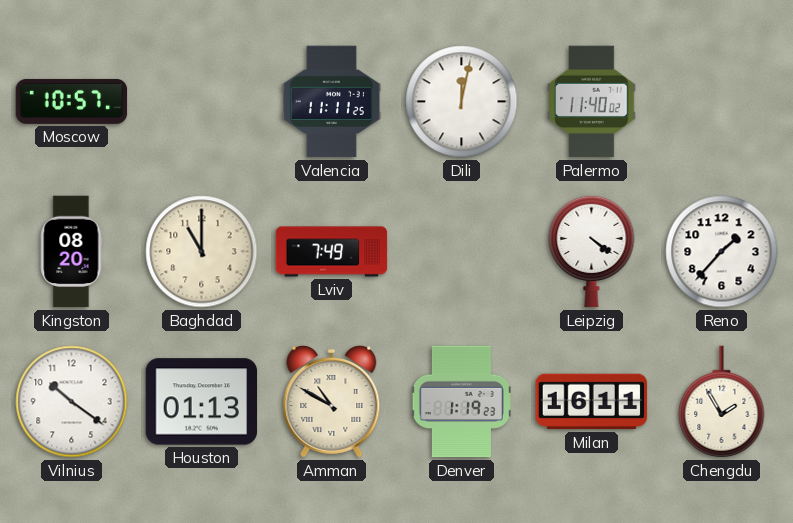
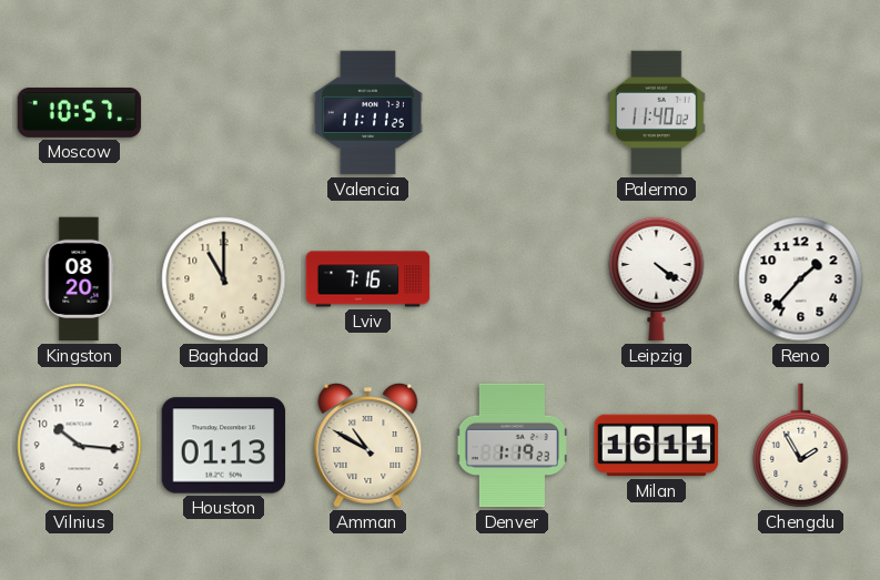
Dili: 12:02 -> none
Lviv: 7:49 -> 7:16
Vilnius: 10:21 -> 10:16
